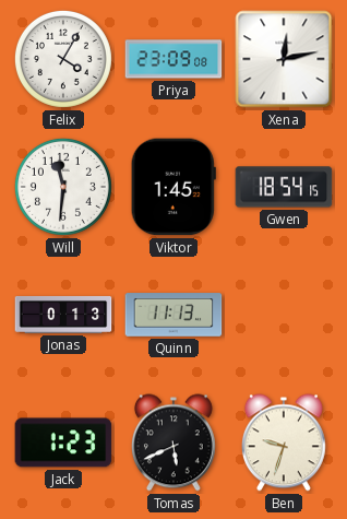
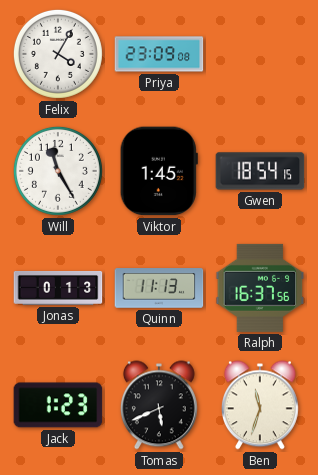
Xena: 12:13 -> none
Will: 11:31 -> 11:25
Ralph: none -> 16:37
Ben: 9:33 -> 11:33
